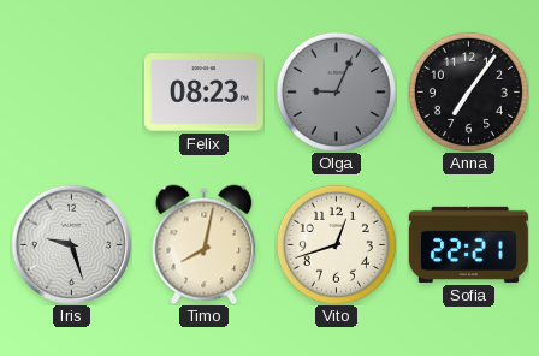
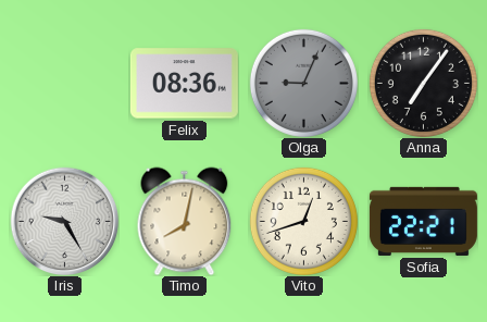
Felix: 08:23 -> 08:36
Iris: 9:27 -> 9:25
